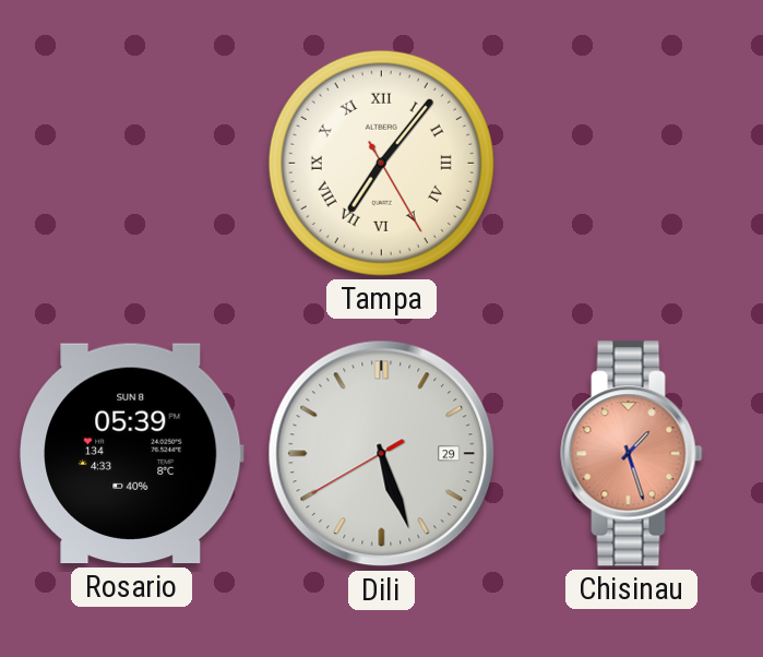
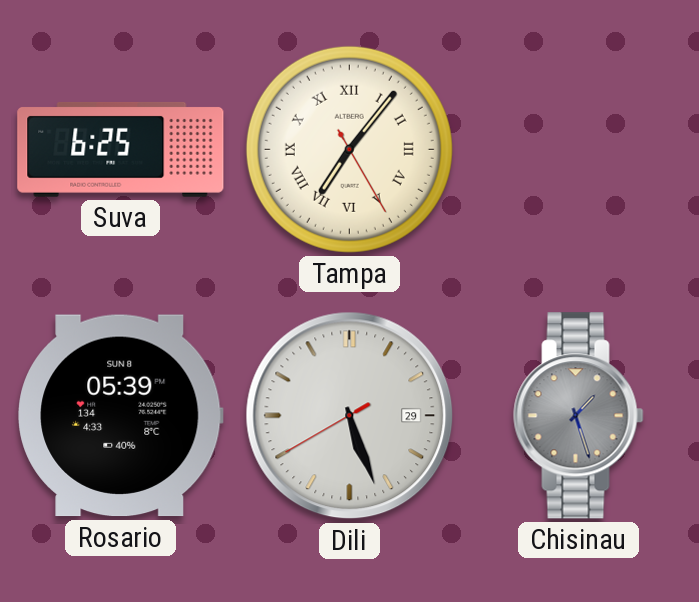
Suva: none -> 6:25
Chisinau dial: salmon -> grey
